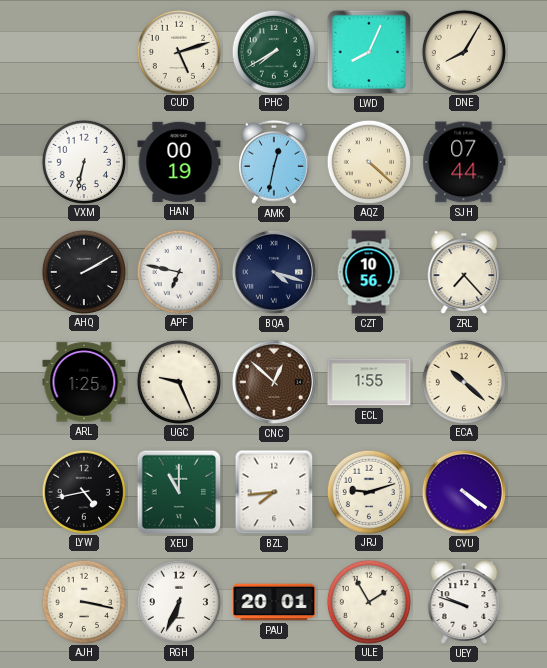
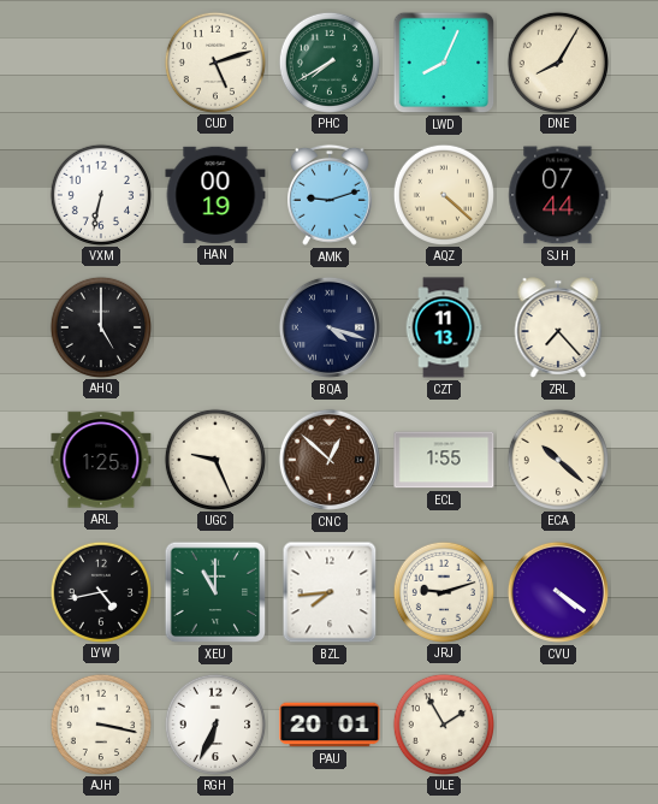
AMK: 12:32 -> 9:12
AHQ: 2:10 -> 5:00
APF: 6:47 -> none
CZT: 10:56 -> 11:13
UEY: 9:48 -> none
